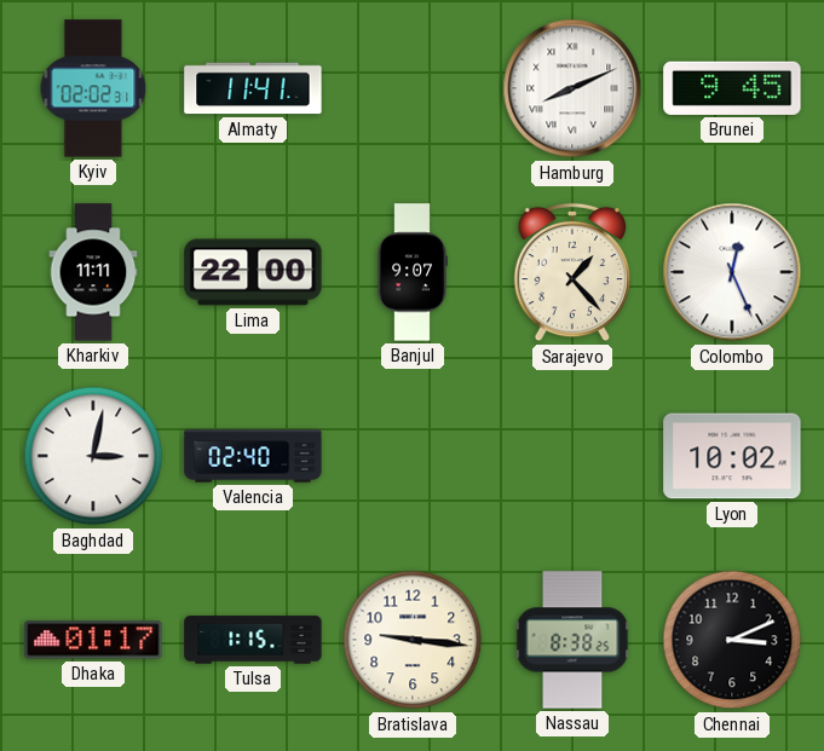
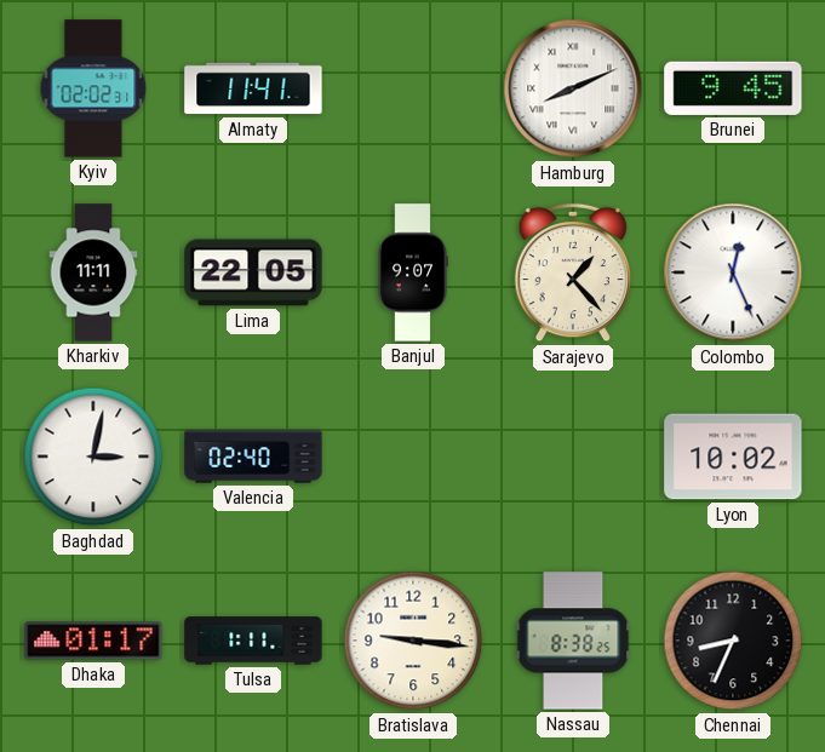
Lima: 22:00 -> 22:05
Tulsa: 1:15 -> 1:11
Chennai: 3:11 -> 8:34
